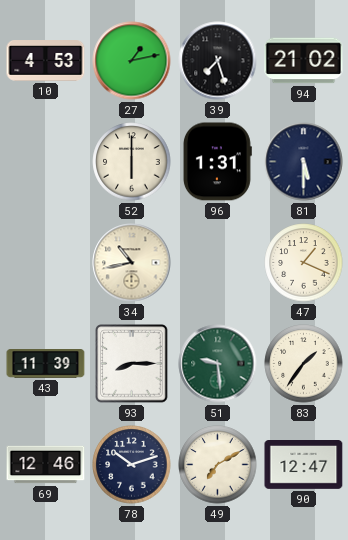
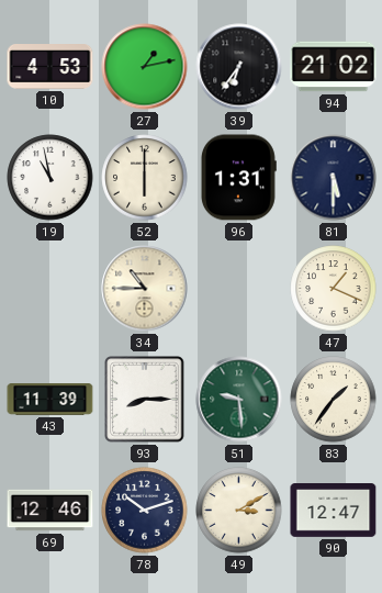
39: 7:27 -> 6:36
19: none -> 10:58
34: 10:43 -> 10:45
49: 7:10 -> 3:10
